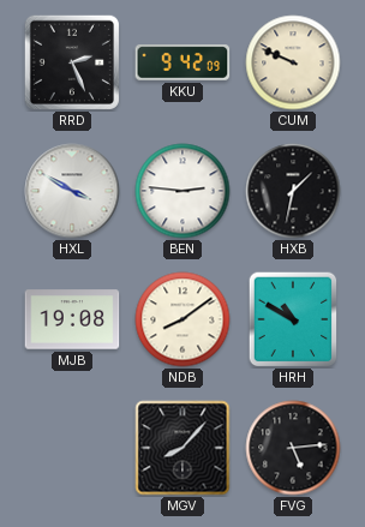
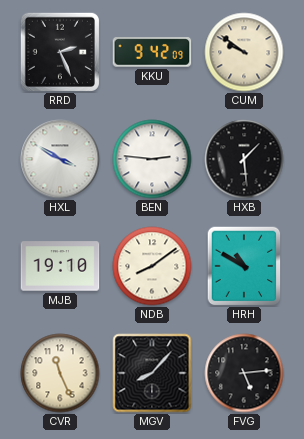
CUM: 9:49 -> 9:51
HXB: 1:32 -> 1:29
MJB: 19:08 -> 19:10
CVR: none -> 11:26
